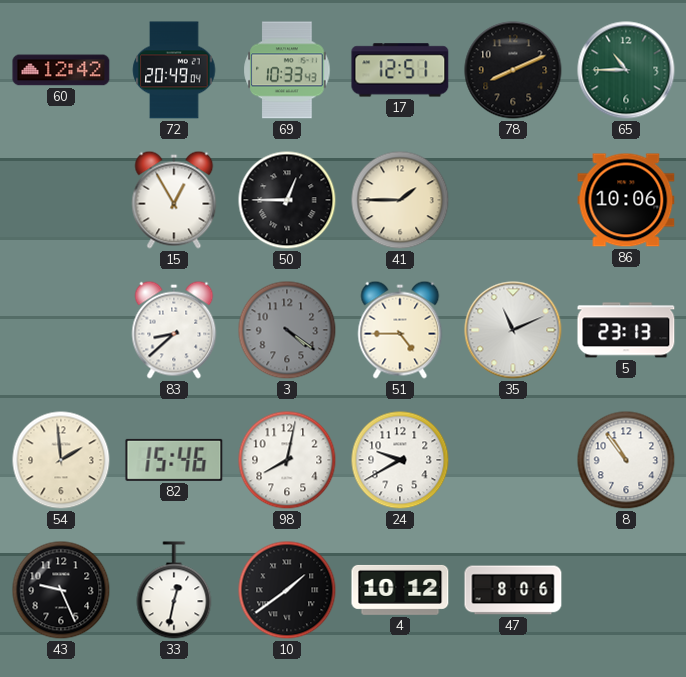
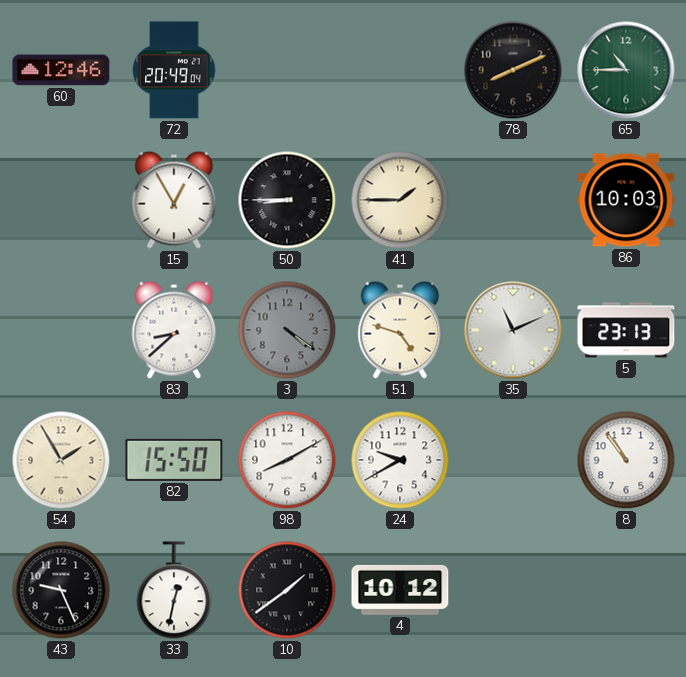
60: 12:42 -> 12:46
69: 10:33 -> none
17: 12:51 -> none
50: 12:45 -> 8:45
86: 10:06 -> 10:03
51: 4:45 -> 4:48
54: 1:59 -> 1:55
82: 15:46 -> 15:50
98: 8:02 -> 8:10
47: 8:06 -> none
